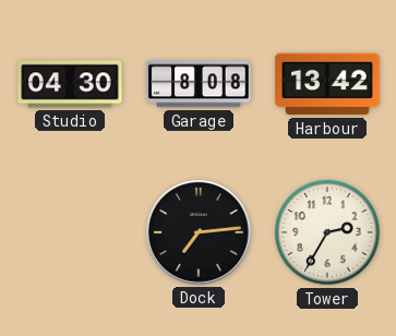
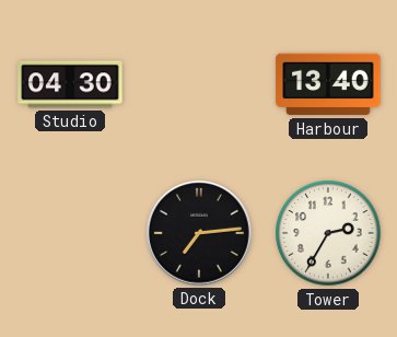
Garage: 8:08 -> none
Harbour: 13:42 -> 13:40
